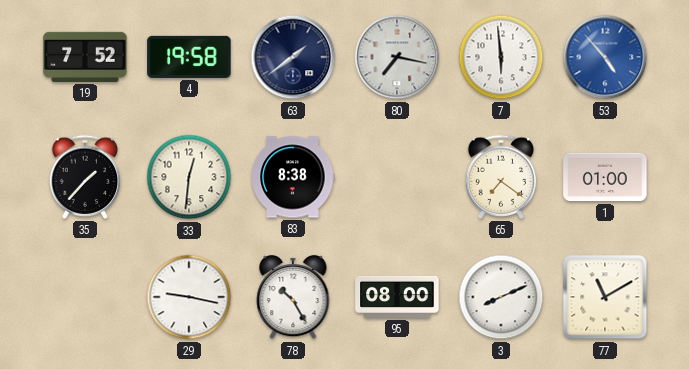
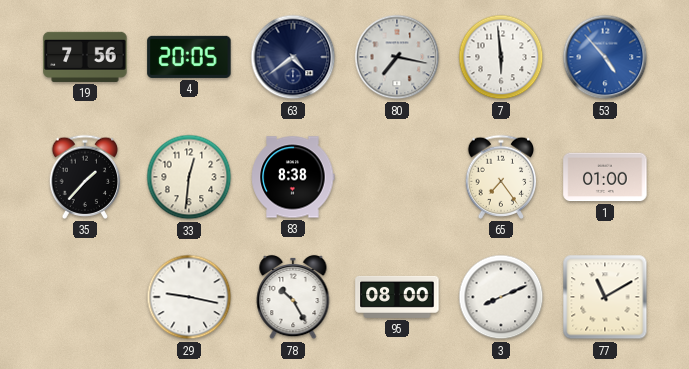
19: 7:52 -> 7:56
4: 19:58 -> 20:05
63: 1:39 -> 4:39
65: 7:21 -> 7:24
